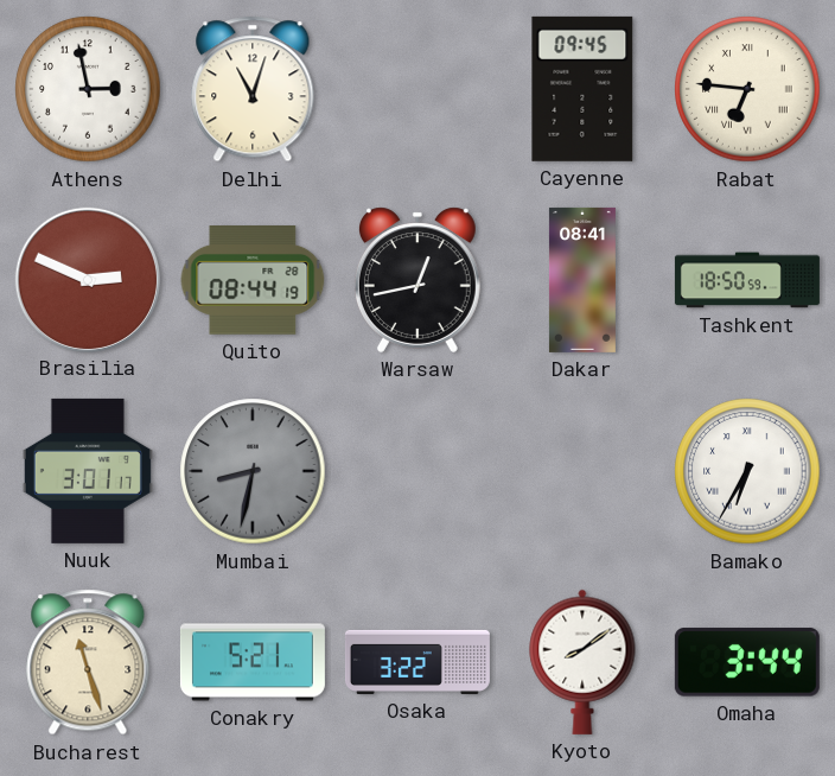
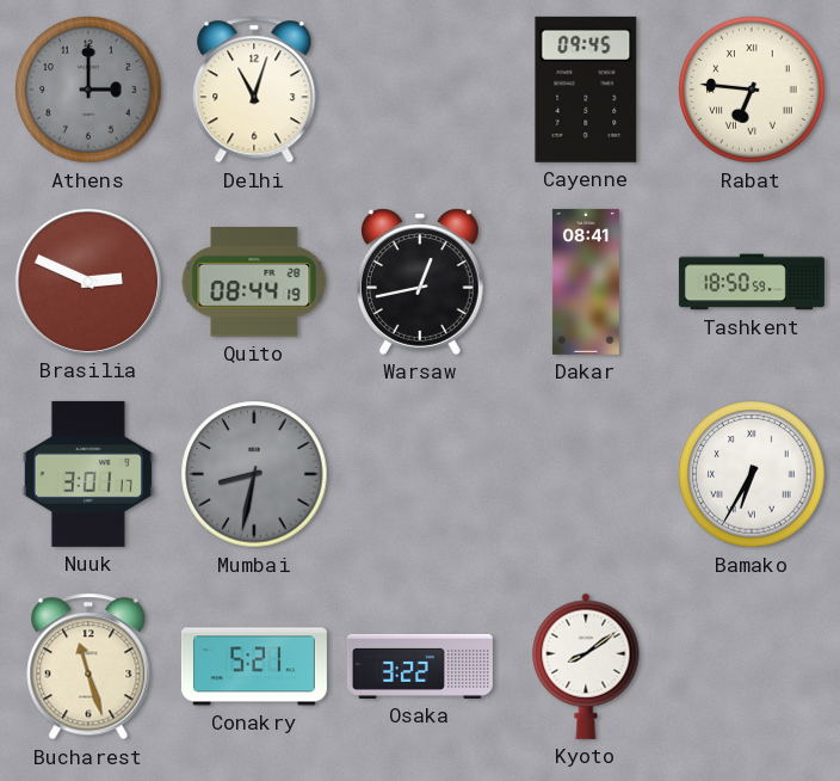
Athens: 2:58 -> 3:00
Athens dial: white -> grey
Omaha: 3:44 -> none
